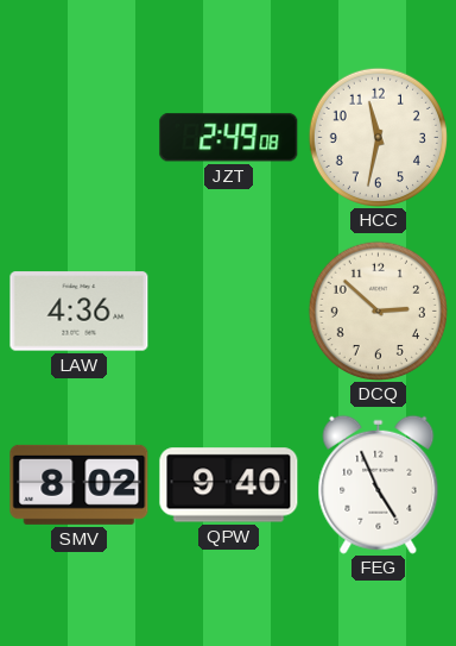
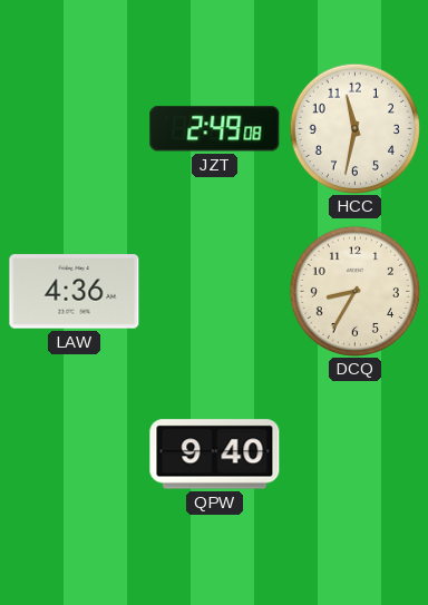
DCQ: 2:52 -> 8:35
SMV: 8:02 -> none
FEG: 4:56 -> none
